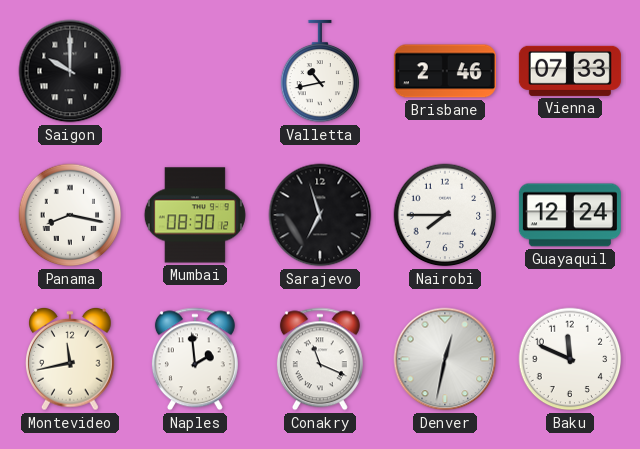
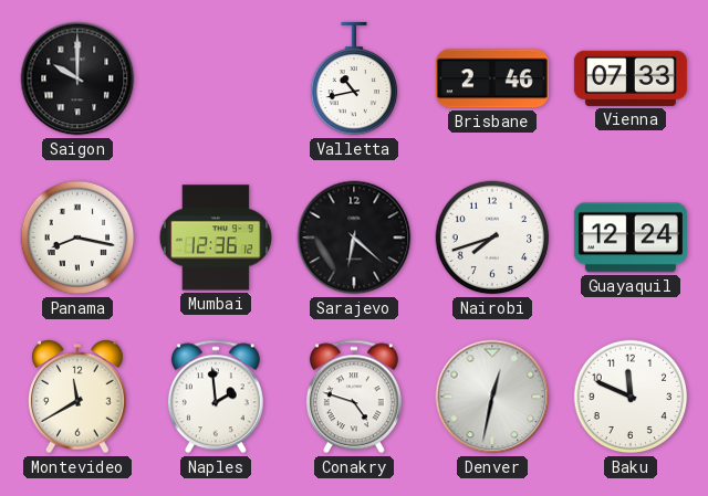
Mumbai: 08:30 -> 12:36
Sarajevo: 6:57 -> 6:22
Nairobi: 7:45 -> 7:42
Montevideo: 11:43 -> 11:40
Conakry: 11:19 -> 4:48
